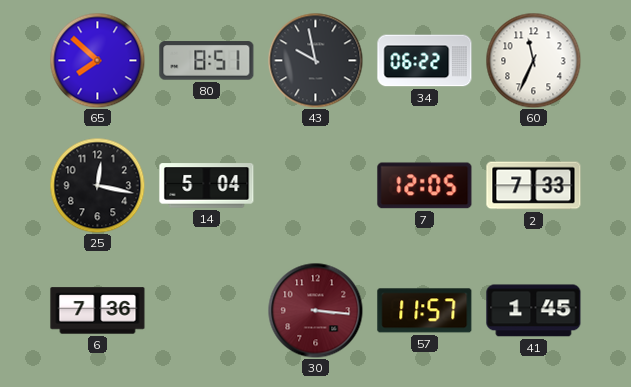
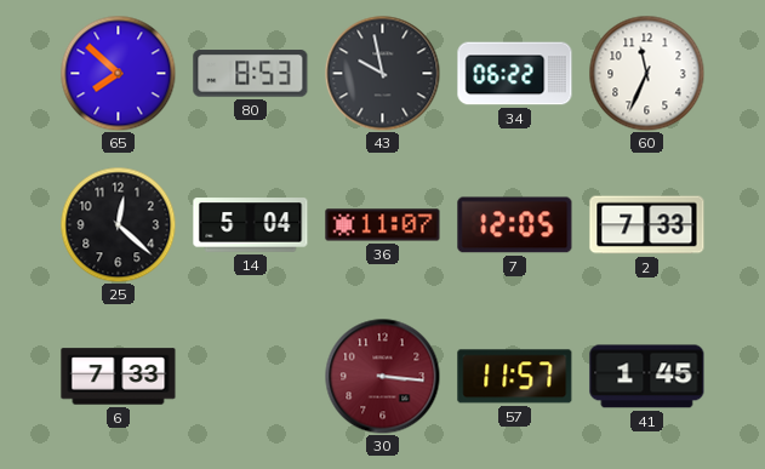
80: 8:51 -> 8:53
25: 12:17 -> 12:22
36: none -> 11:07
6: 7:36 -> 7:33
